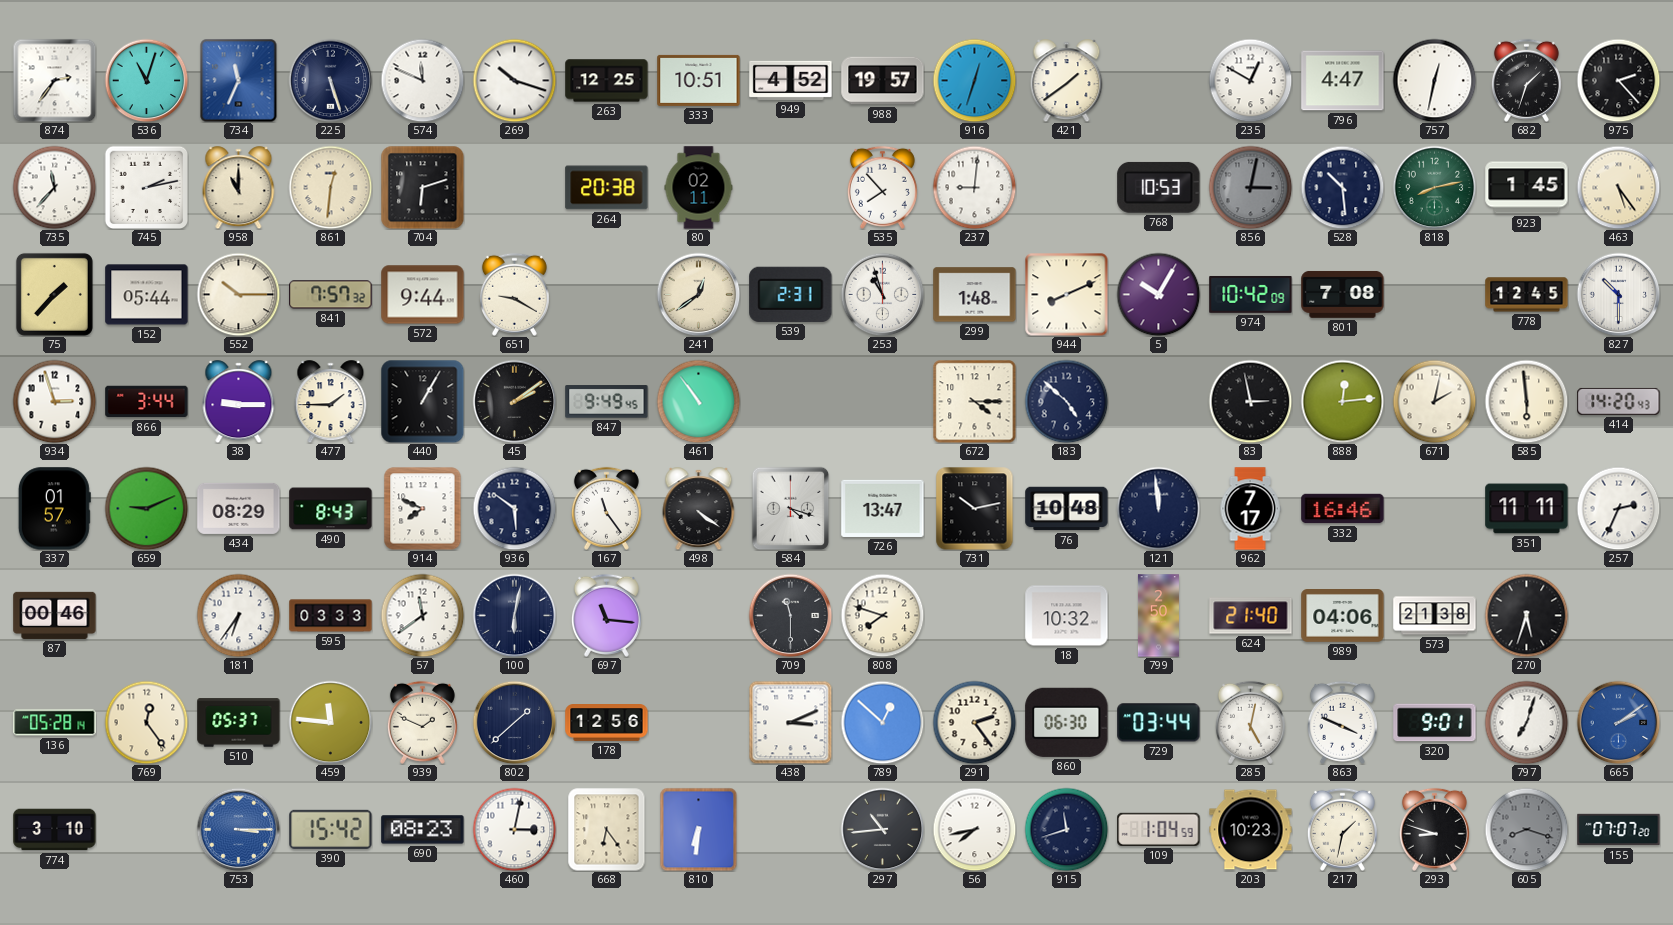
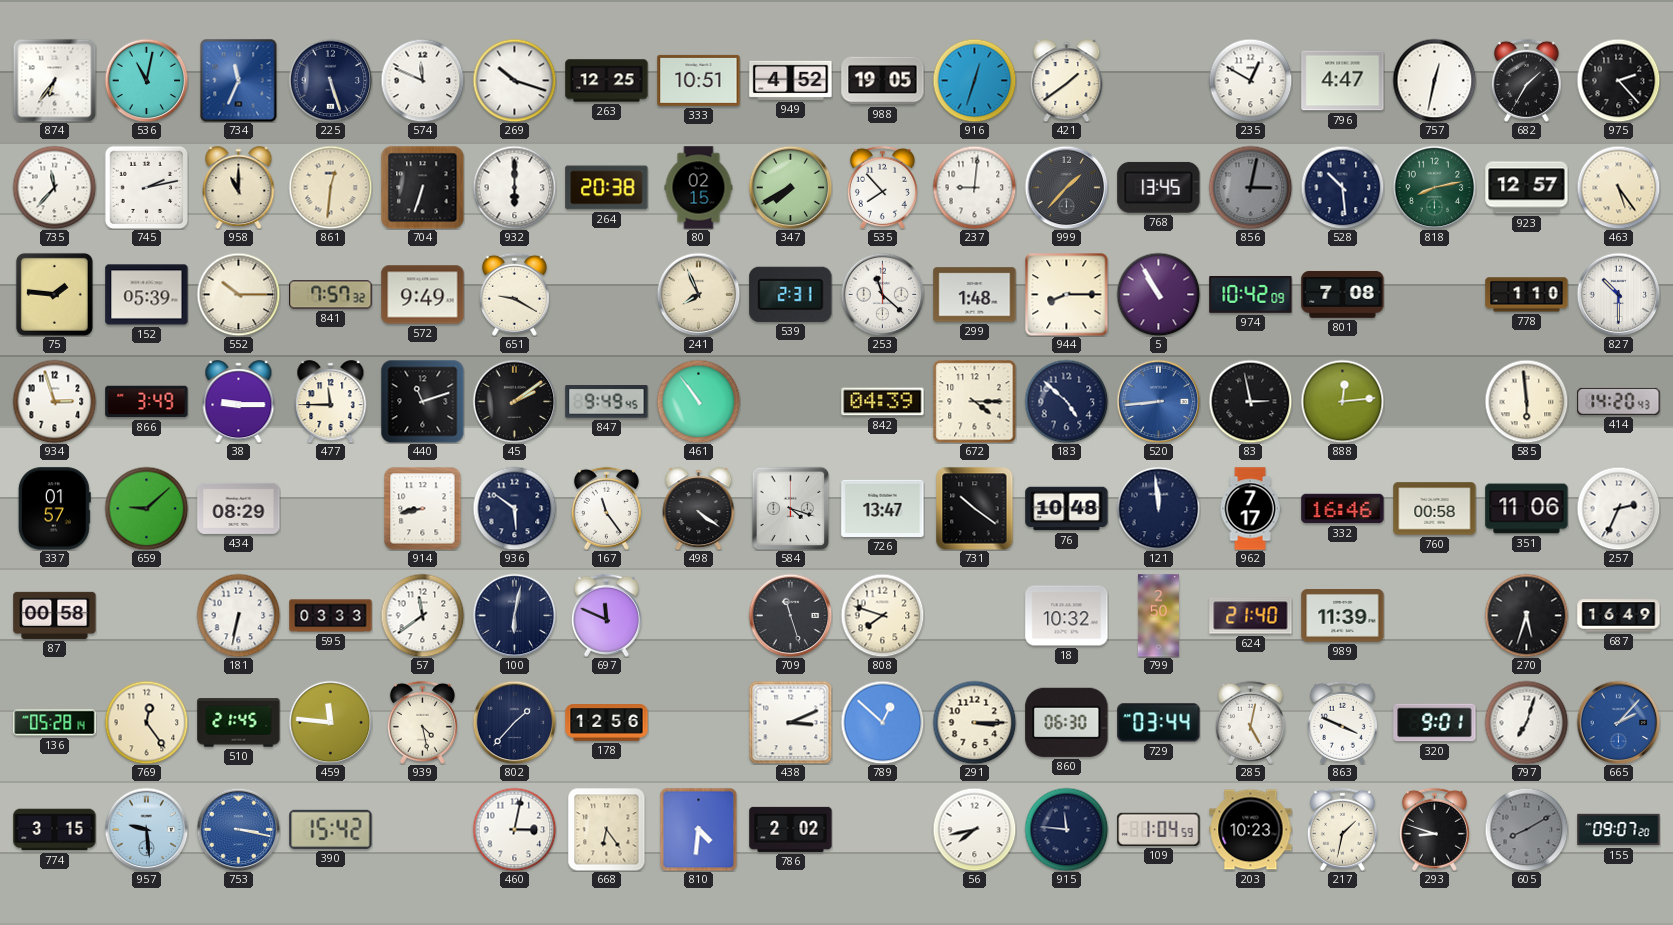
874: 2:36 -> 6:36
536: 11:03 -> 11:02
988: 19:57 -> 19:05
682: 1:33 -> 1:35
704: 6:12 -> 6:33
932: none -> 6:00
80: 02:11 -> 02:15
347: none -> 7:40
999: none -> 1:37
768: 10:53 -> 13:45
923: 1:45 -> 12:57
75: 1:37 -> 1:46
152: 05:44 -> 05:39
572: 9:44 -> 9:49
241: 12:39 -> 7:56
253: 10:57 -> 11:22
944: 8:11 -> 8:15
5: 10:05 -> 10:55
778: 12:45 -> 1:10
866: 3:44 -> 3:49
477: 1:45 -> 11:45
440: 1:05 -> 11:12
842: none -> 04:39
520: none -> 8:44
671: 2:02 -> none
659: 9:11 -> 9:08
490: 8:43 -> none
914: 7:49 -> 8:43
731: 10:13 -> 10:21
760: none -> 00:58
351: 11:11 -> 11:06
87: 00:46 -> 00:58
181: 6:36 -> 6:32
697: 11:16 -> 11:49
709: 11:30 -> 11:27
989: 04:06 -> 11:39
573: 21:38 -> none
687: none -> 16:49
510: 05:37 -> 21:45
939: 1:49 -> 4:28
802: 1:38 -> 1:37
291: 2:24 -> 3:15
665: 2:09 -> 2:07
774: 3:10 -> 3:15
957: none -> 9:29
753: 3:15 -> 3:17
690: 08:23 -> none
810: 6:31 -> 4:31
786: none -> 2:02
297: 10:44 -> none
915: 11:42 -> 11:46
605: 8:18 -> 8:10
155: 07:07 -> 09:07
